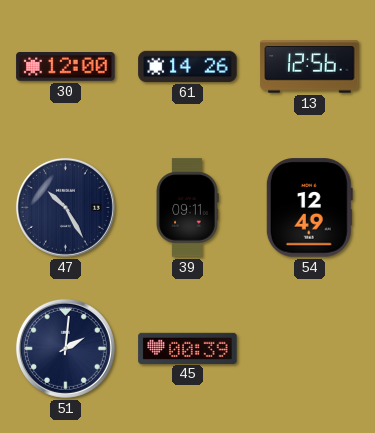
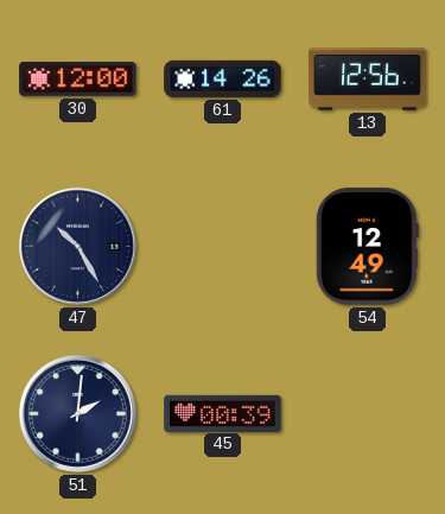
39: 09:11 -> none
